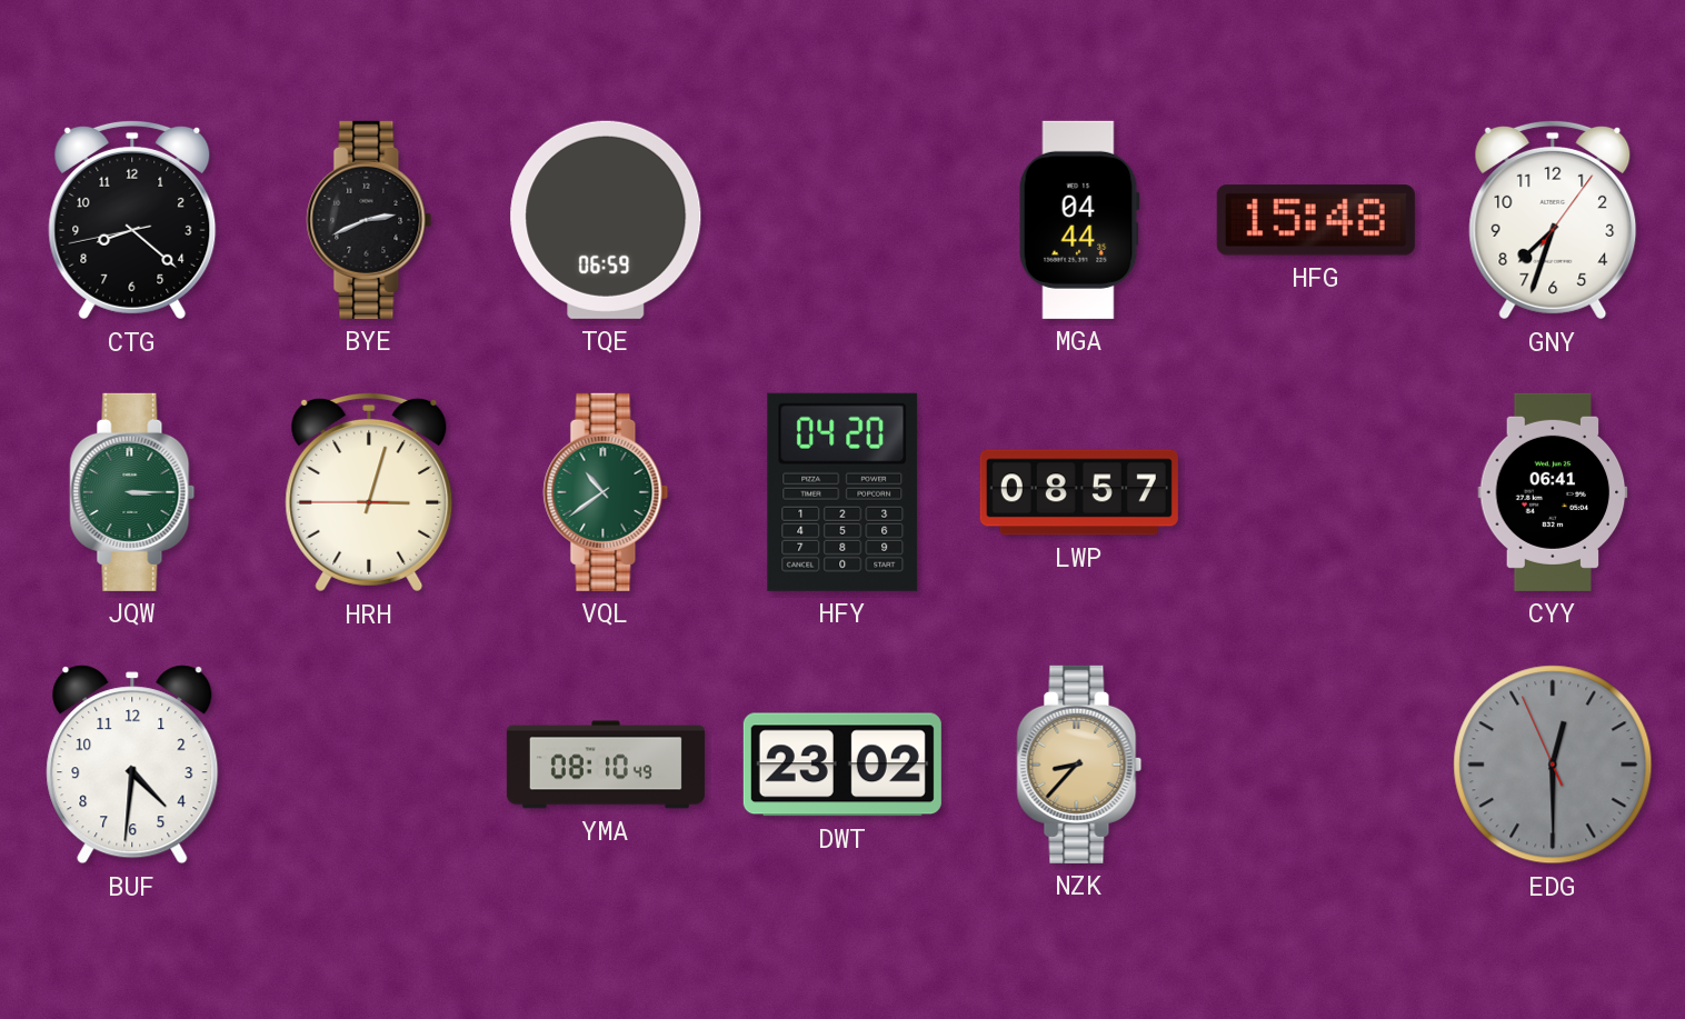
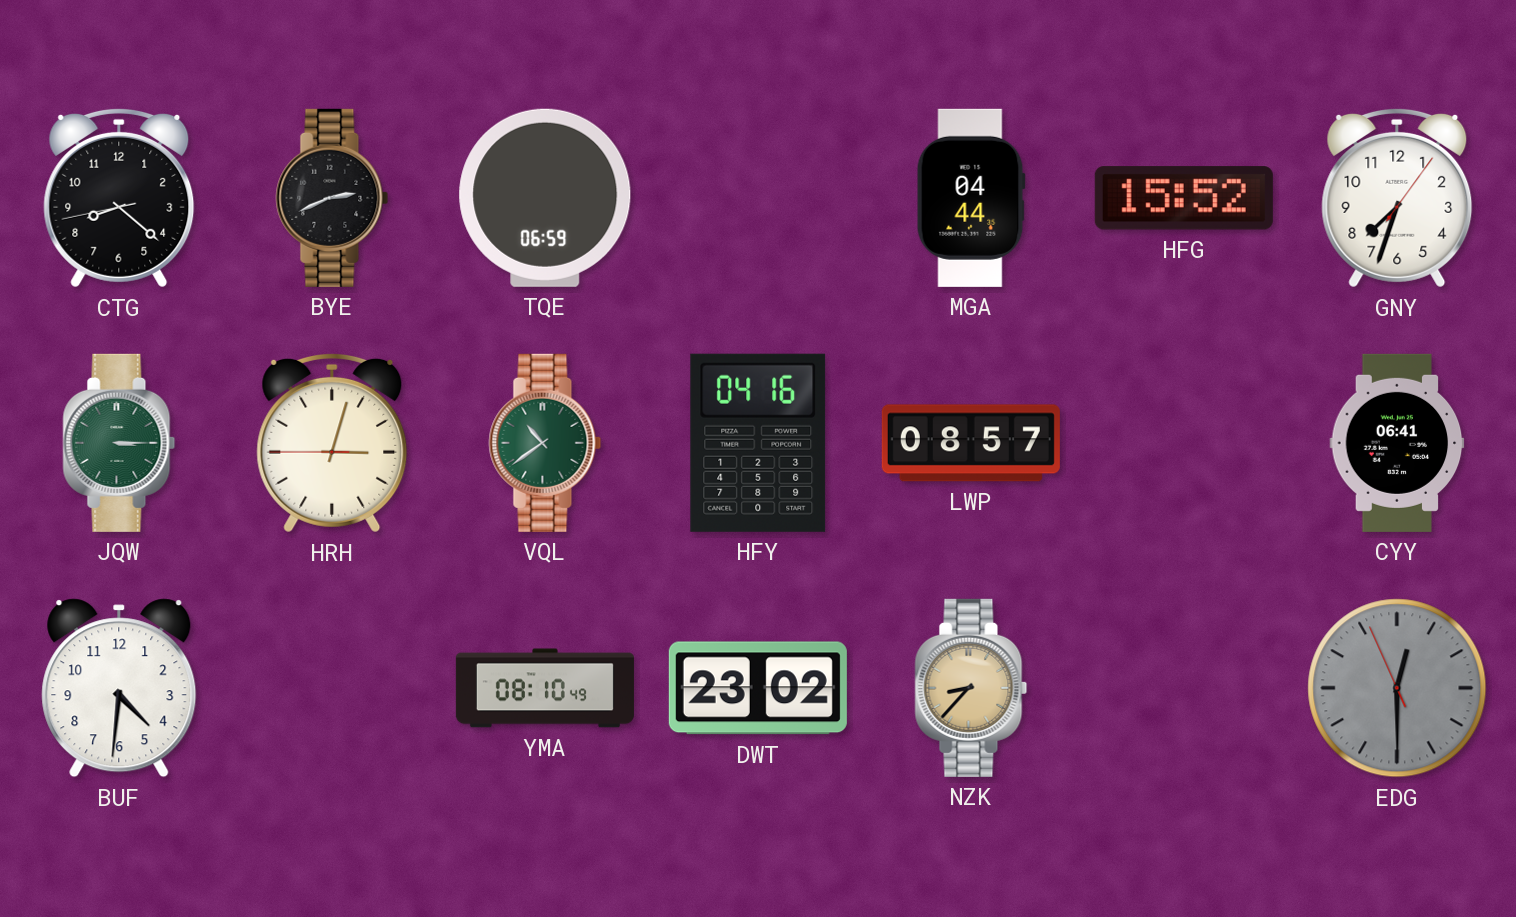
HFG: 15:48 -> 15:52
HFY: 04:20 -> 04:16
